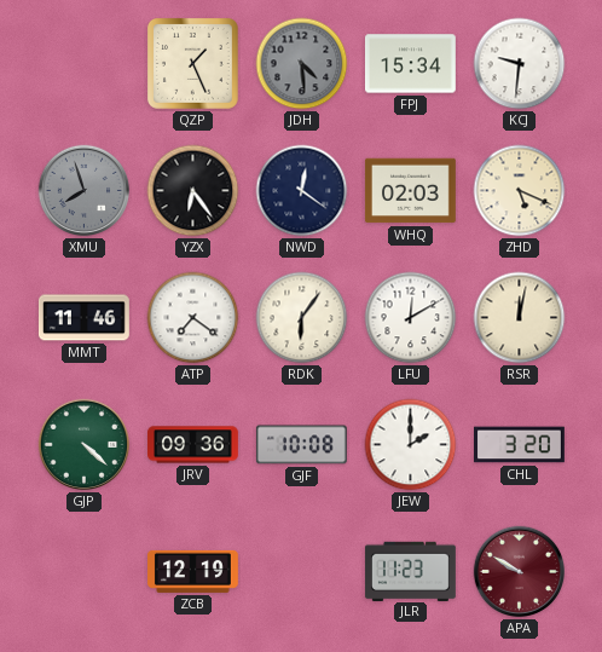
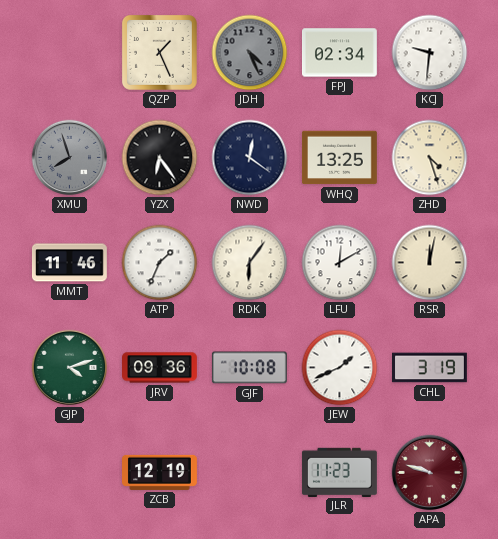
JDH: 4:29 -> 4:26
FPJ: 15:34 -> 02:34
WHQ: 02:03 -> 13:25
ZHD: 5:19 -> 4:27
ATP: 7:21 -> 1:34
GJP: 4:22 -> 4:12
JEW: 2:00 -> 1:41
CHL: 3:20 -> 3:19
APA: 9:50 -> 9:48
